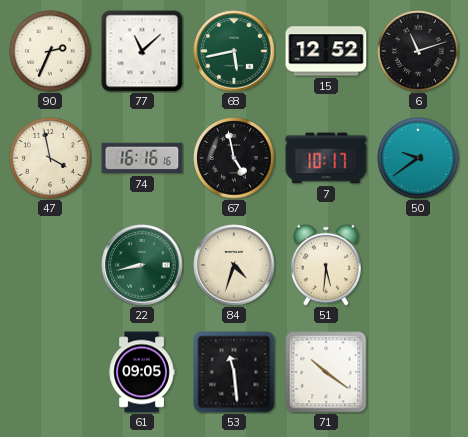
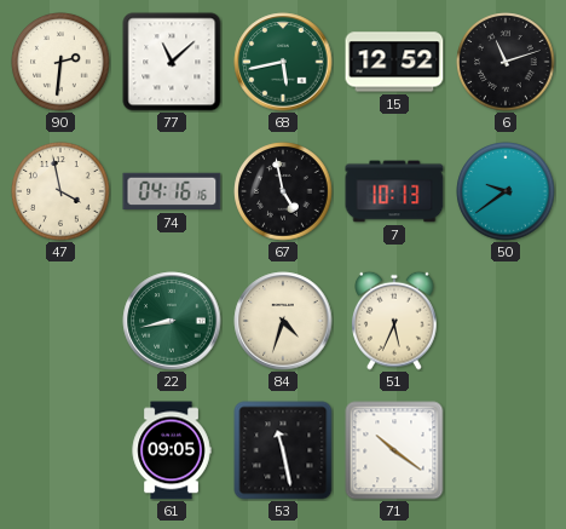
90: 2:34 -> 2:31
74: 16:16 -> 04:16
7: 10:17 -> 10:13
51: 5:31 -> 5:34
53: 11:29 -> 11:28
